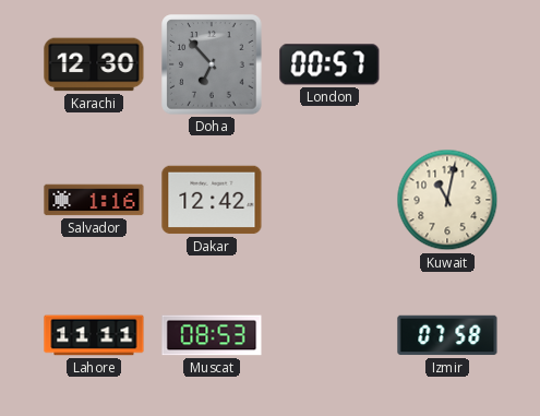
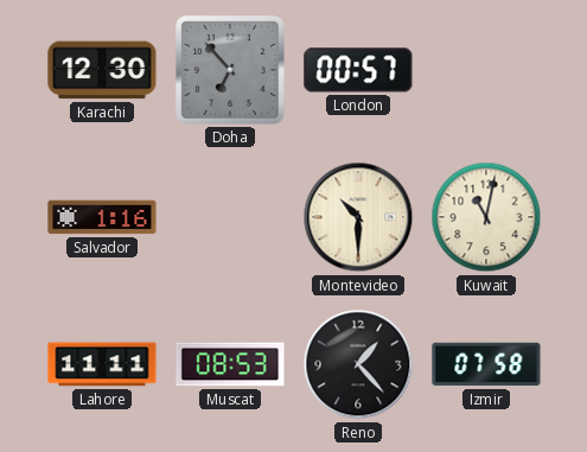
Dakar: 12:42 -> none
Montevideo: none -> 10:30
Reno: none -> 1:23
